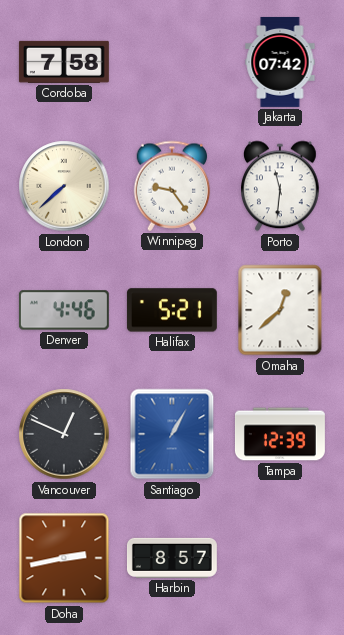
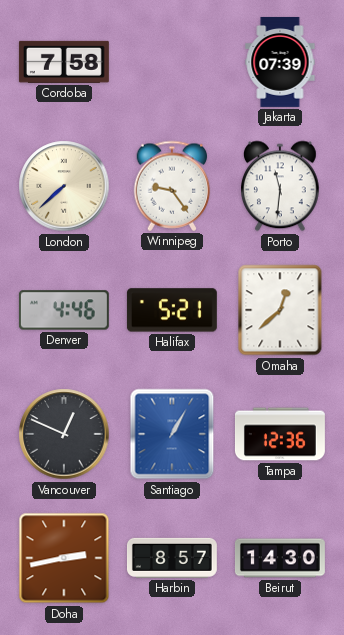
Jakarta: 07:42 -> 07:39
Tampa: 12:39 -> 12:36
Beirut: none -> 14:30
